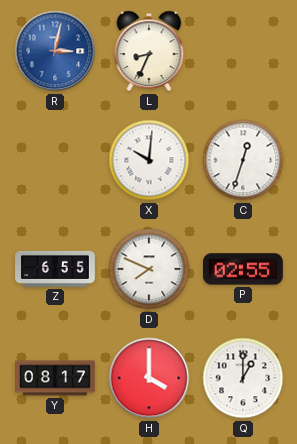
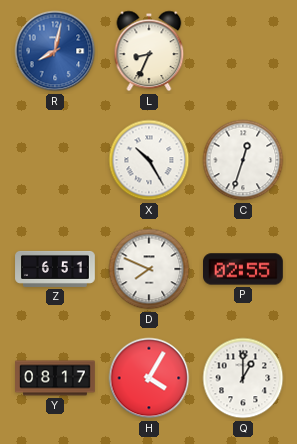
R: 3:02 -> 8:02
X: 10:01 -> 10:25
Z: 6:55 -> 6:51
H: 4:00 -> 4:05
